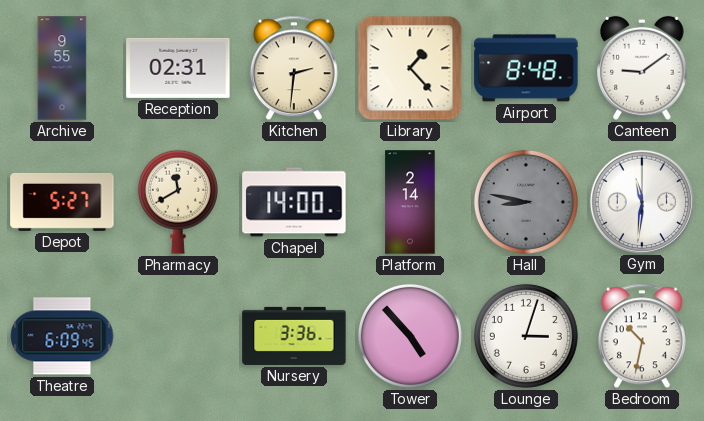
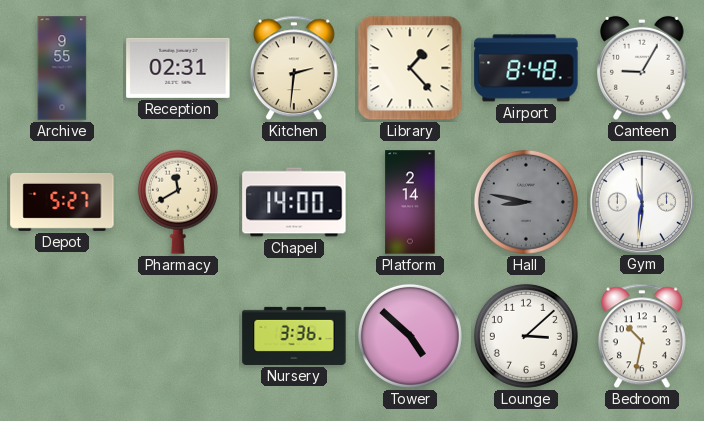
Canteen: 9:09 -> 9:05
Theatre: 6:09 -> none
Tower: 4:53 -> 4:52
Lounge: 3:03 -> 3:08
